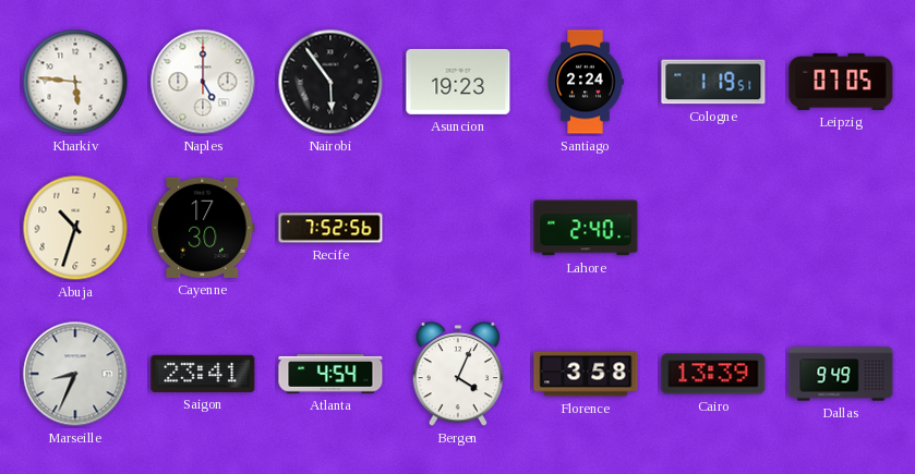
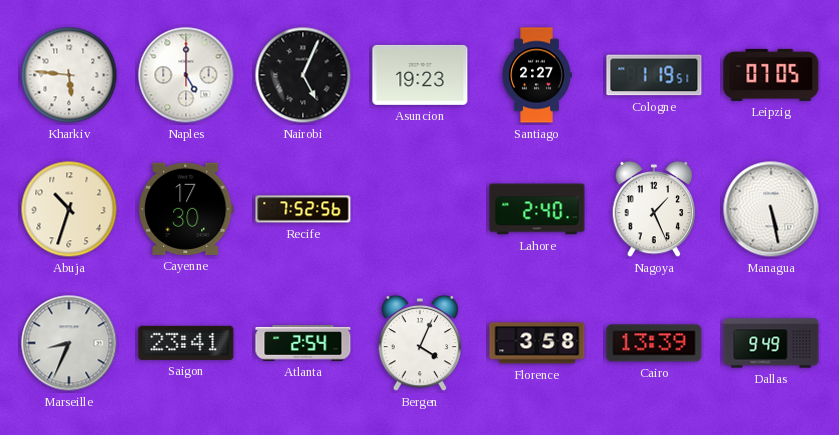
Nairobi: 5:54 -> 5:04
Santiago: 2:24 -> 2:27
Nagoya: none -> 1:26
Managua: none -> 5:28
Atlanta: 4:54 -> 2:54
